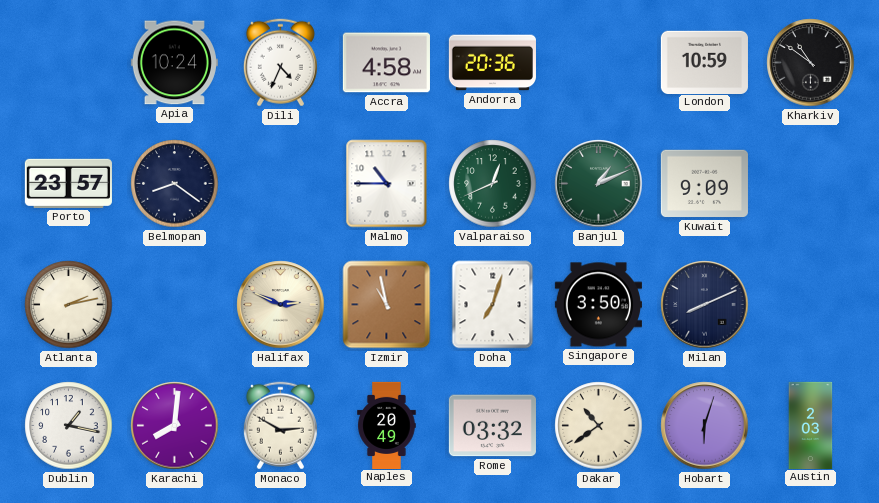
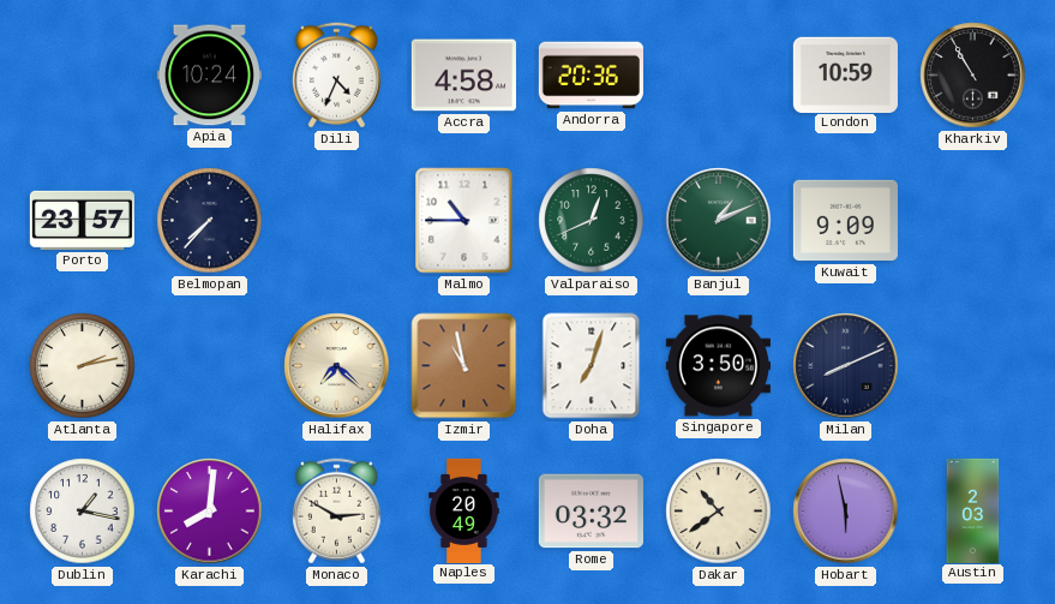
Kharkiv: 10:51 -> 10:55
Belmopan: 8:21 -> 7:37
Halifax: 2:49 -> 7:22
Hobart: 6:03 -> 5:58
